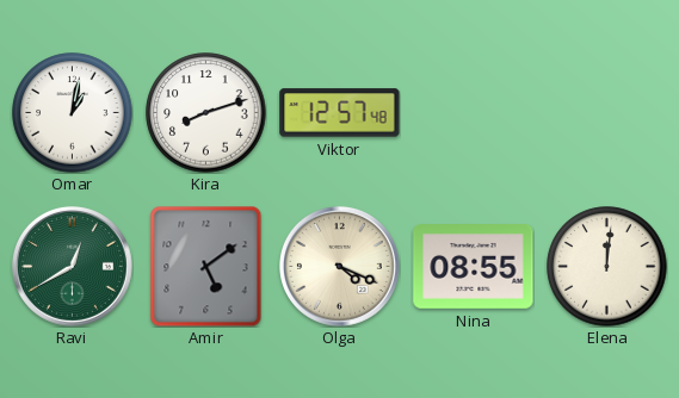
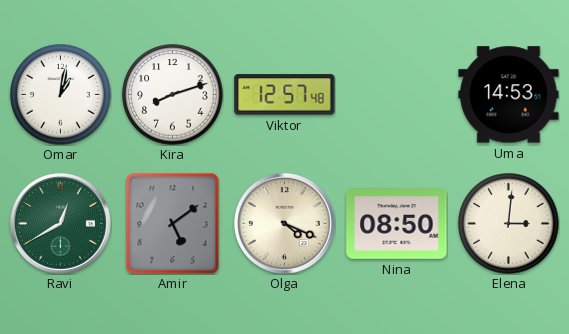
Uma: none -> 14:53
Nina: 08:55 -> 08:50
Elena: 12:01 -> 3:01
